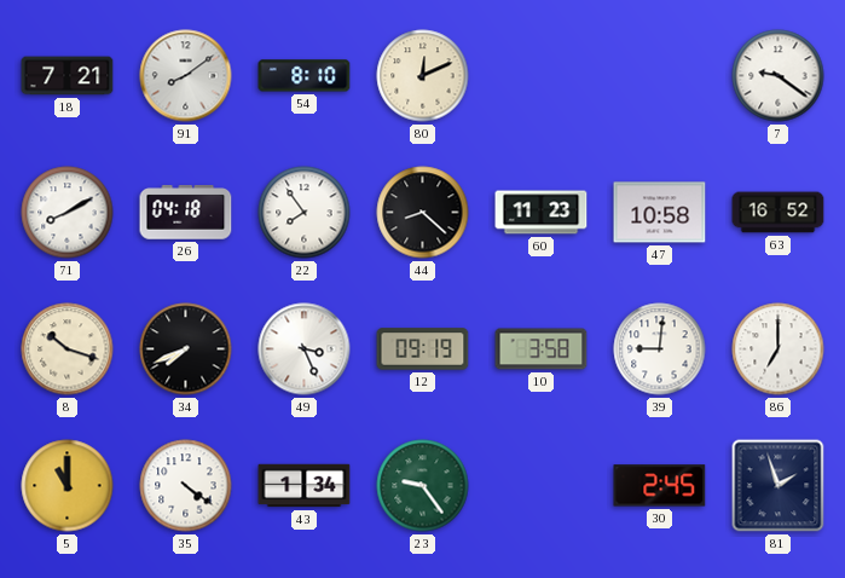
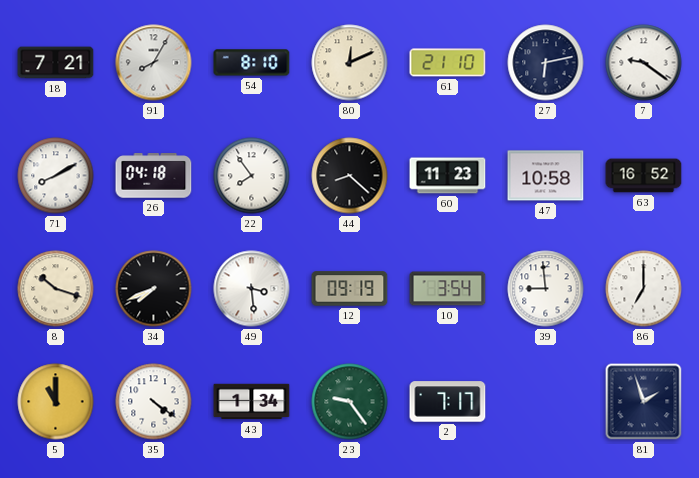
91: 8:09 -> 8:05
61: none -> 21:10
27: none -> 6:13
49: 3:26 -> 3:29
10: 3:58 -> 3:54
39: 9:01 -> 8:59
2: none -> 7:17
30: 2:45 -> none
